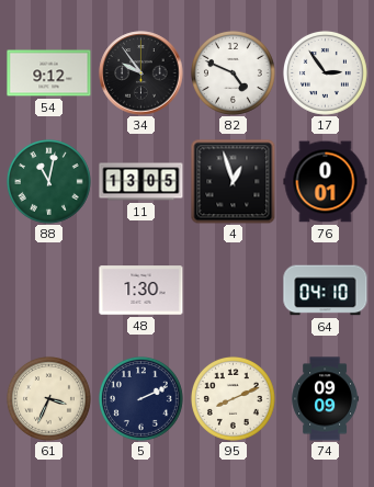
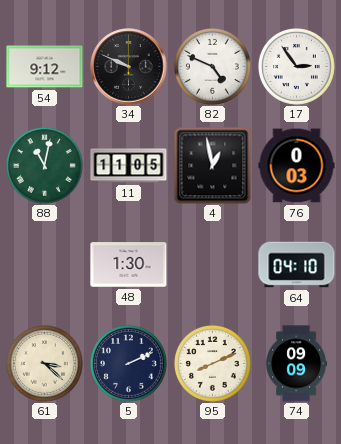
34: 9:54 -> 9:49
11: 13:05 -> 11:05
4: 12:57 -> 12:58
76: 0:01 -> 0:03
61: 3:34 -> 3:22
